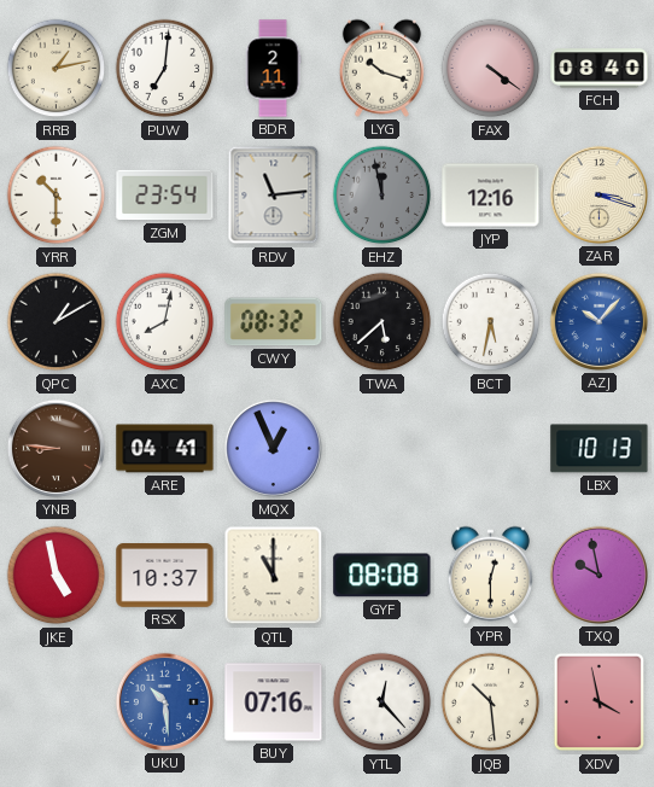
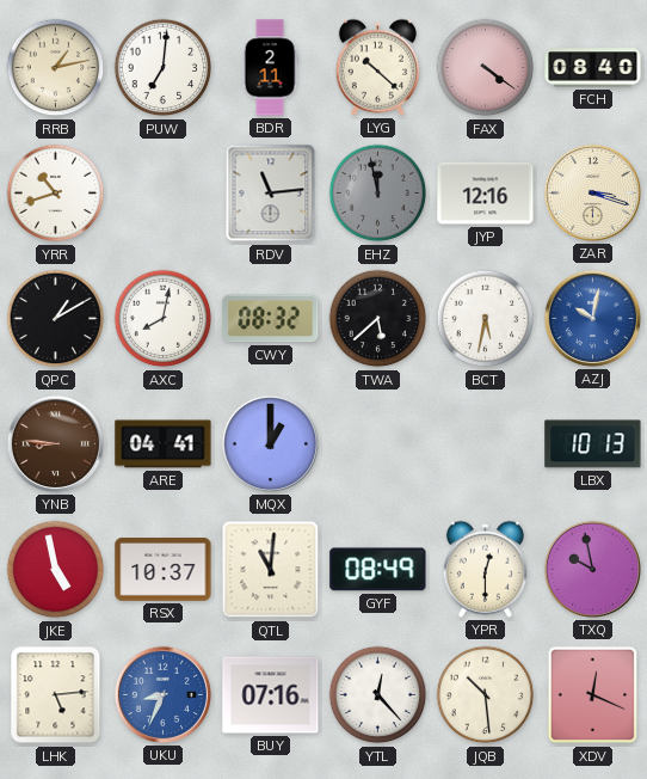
LYG: 10:18 -> 10:22
YRR: 10:30 -> 10:42
ZGM: 23:54 -> none
AZJ: 10:07 -> 10:02
MQX: 12:56 -> 1:00
QTL: 11:00 -> 11:01
GYF: 08:08 -> 08:49
LHK: none -> 5:14
UKU: 10:29 -> 8:34
XDV: 3:58 -> 12:19
